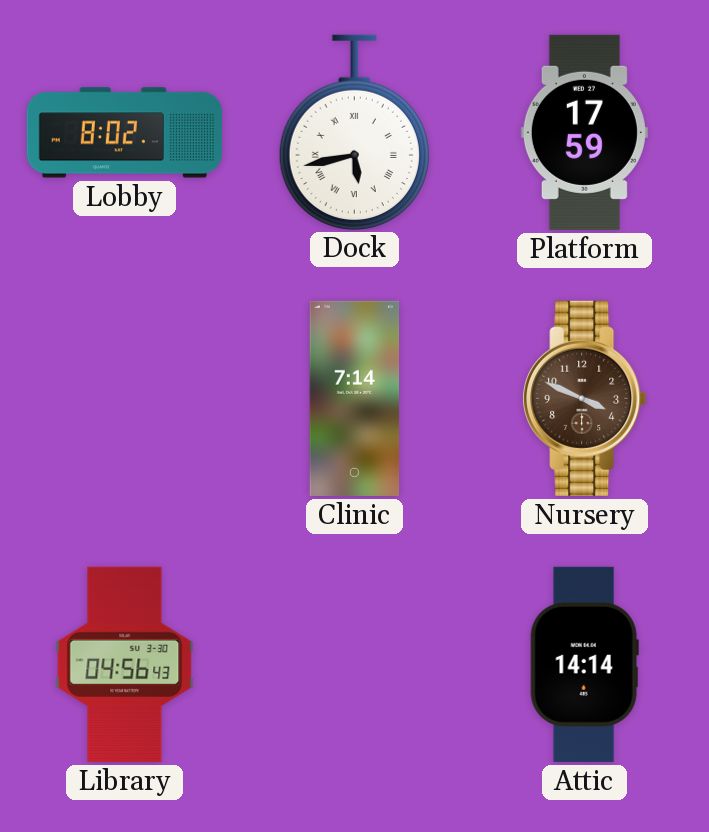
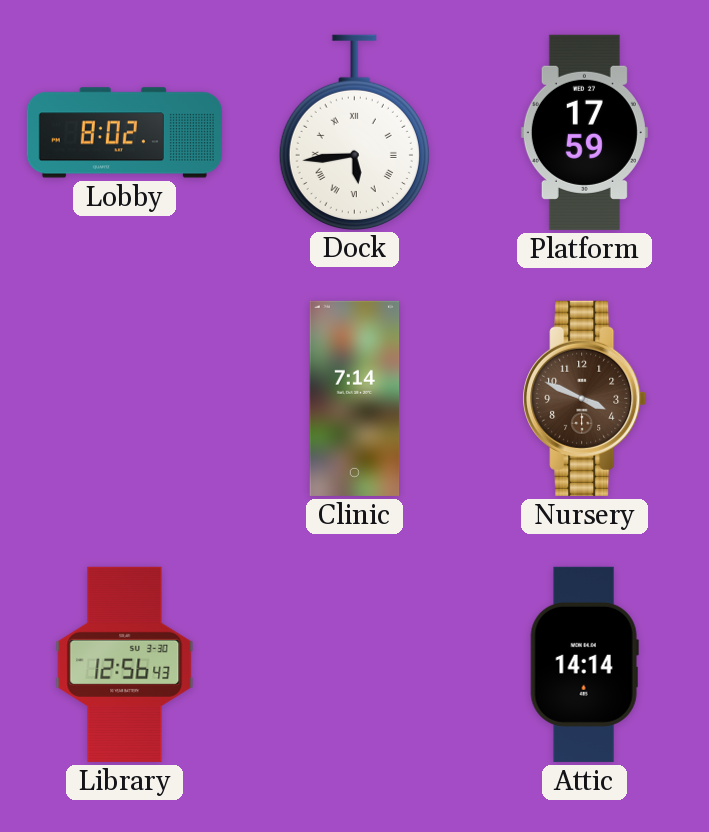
Dock: 5:43 -> 5:44
Library: 04:56 -> 12:56
